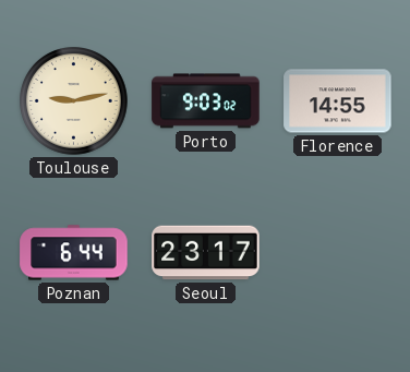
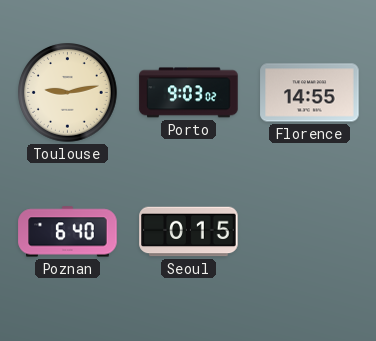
Poznan: 6:44 -> 6:40
Seoul: 23:17 -> 0:15
